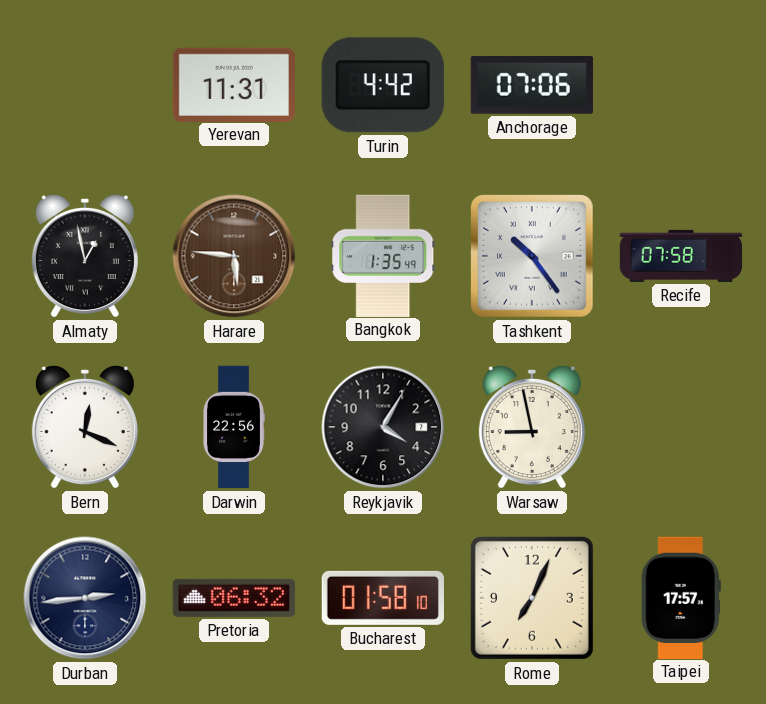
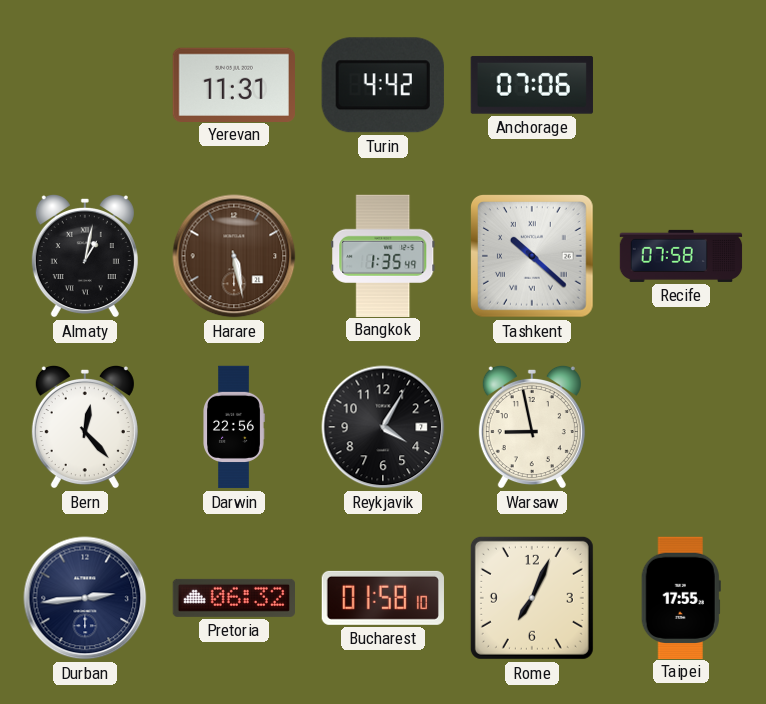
Almaty: 12:58 -> 1:02
Harare: 5:46 -> 5:28
Tashkent: 10:24 -> 10:22
Bern: 12:19 -> 12:23
Taipei: 17:57 -> 17:55
